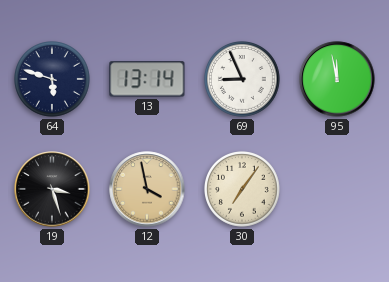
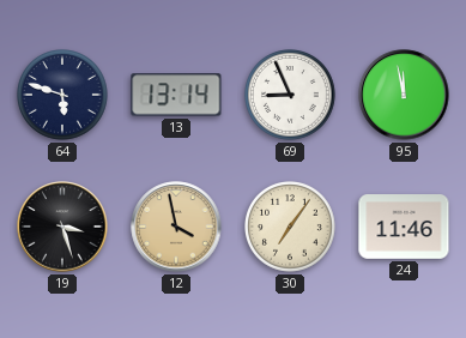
24: none -> 11:46
